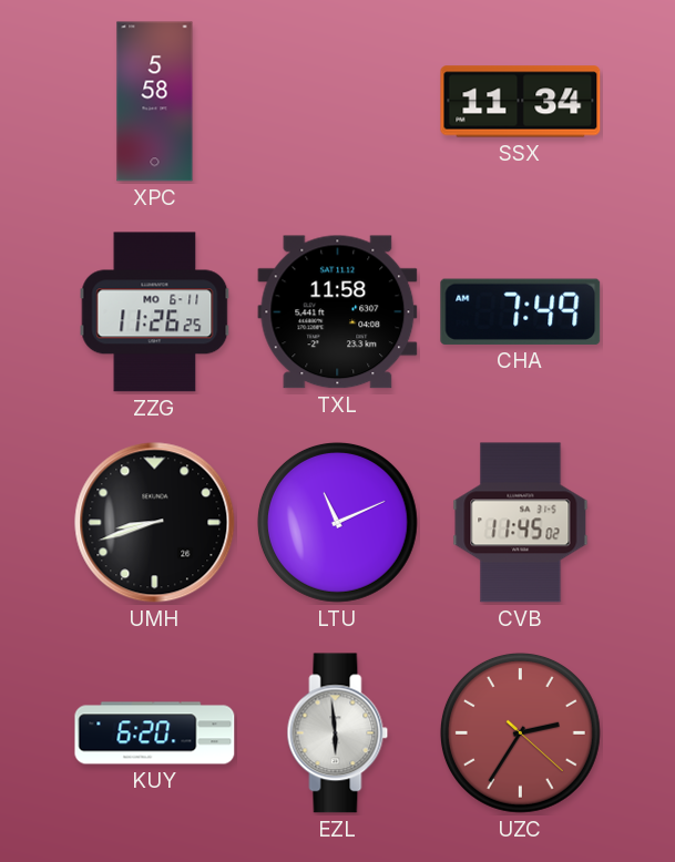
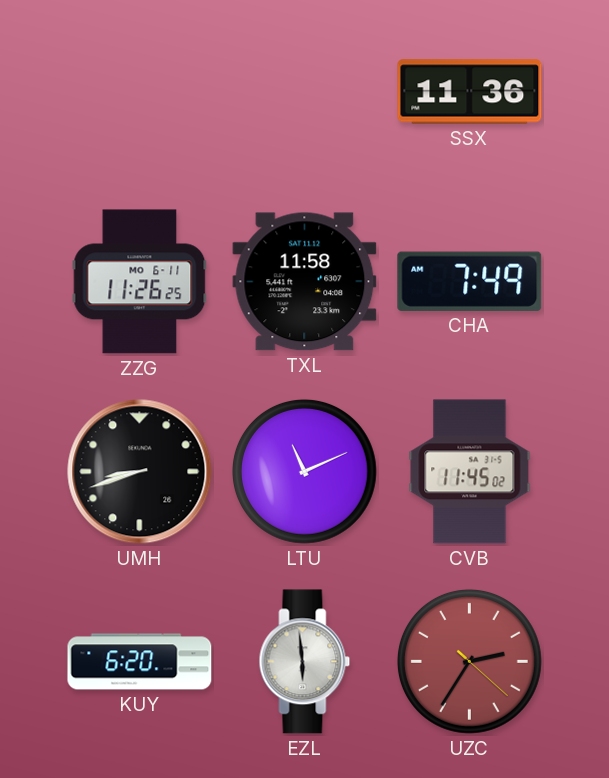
XPC: 5:58 -> none
SSX: 11:34 -> 11:36
